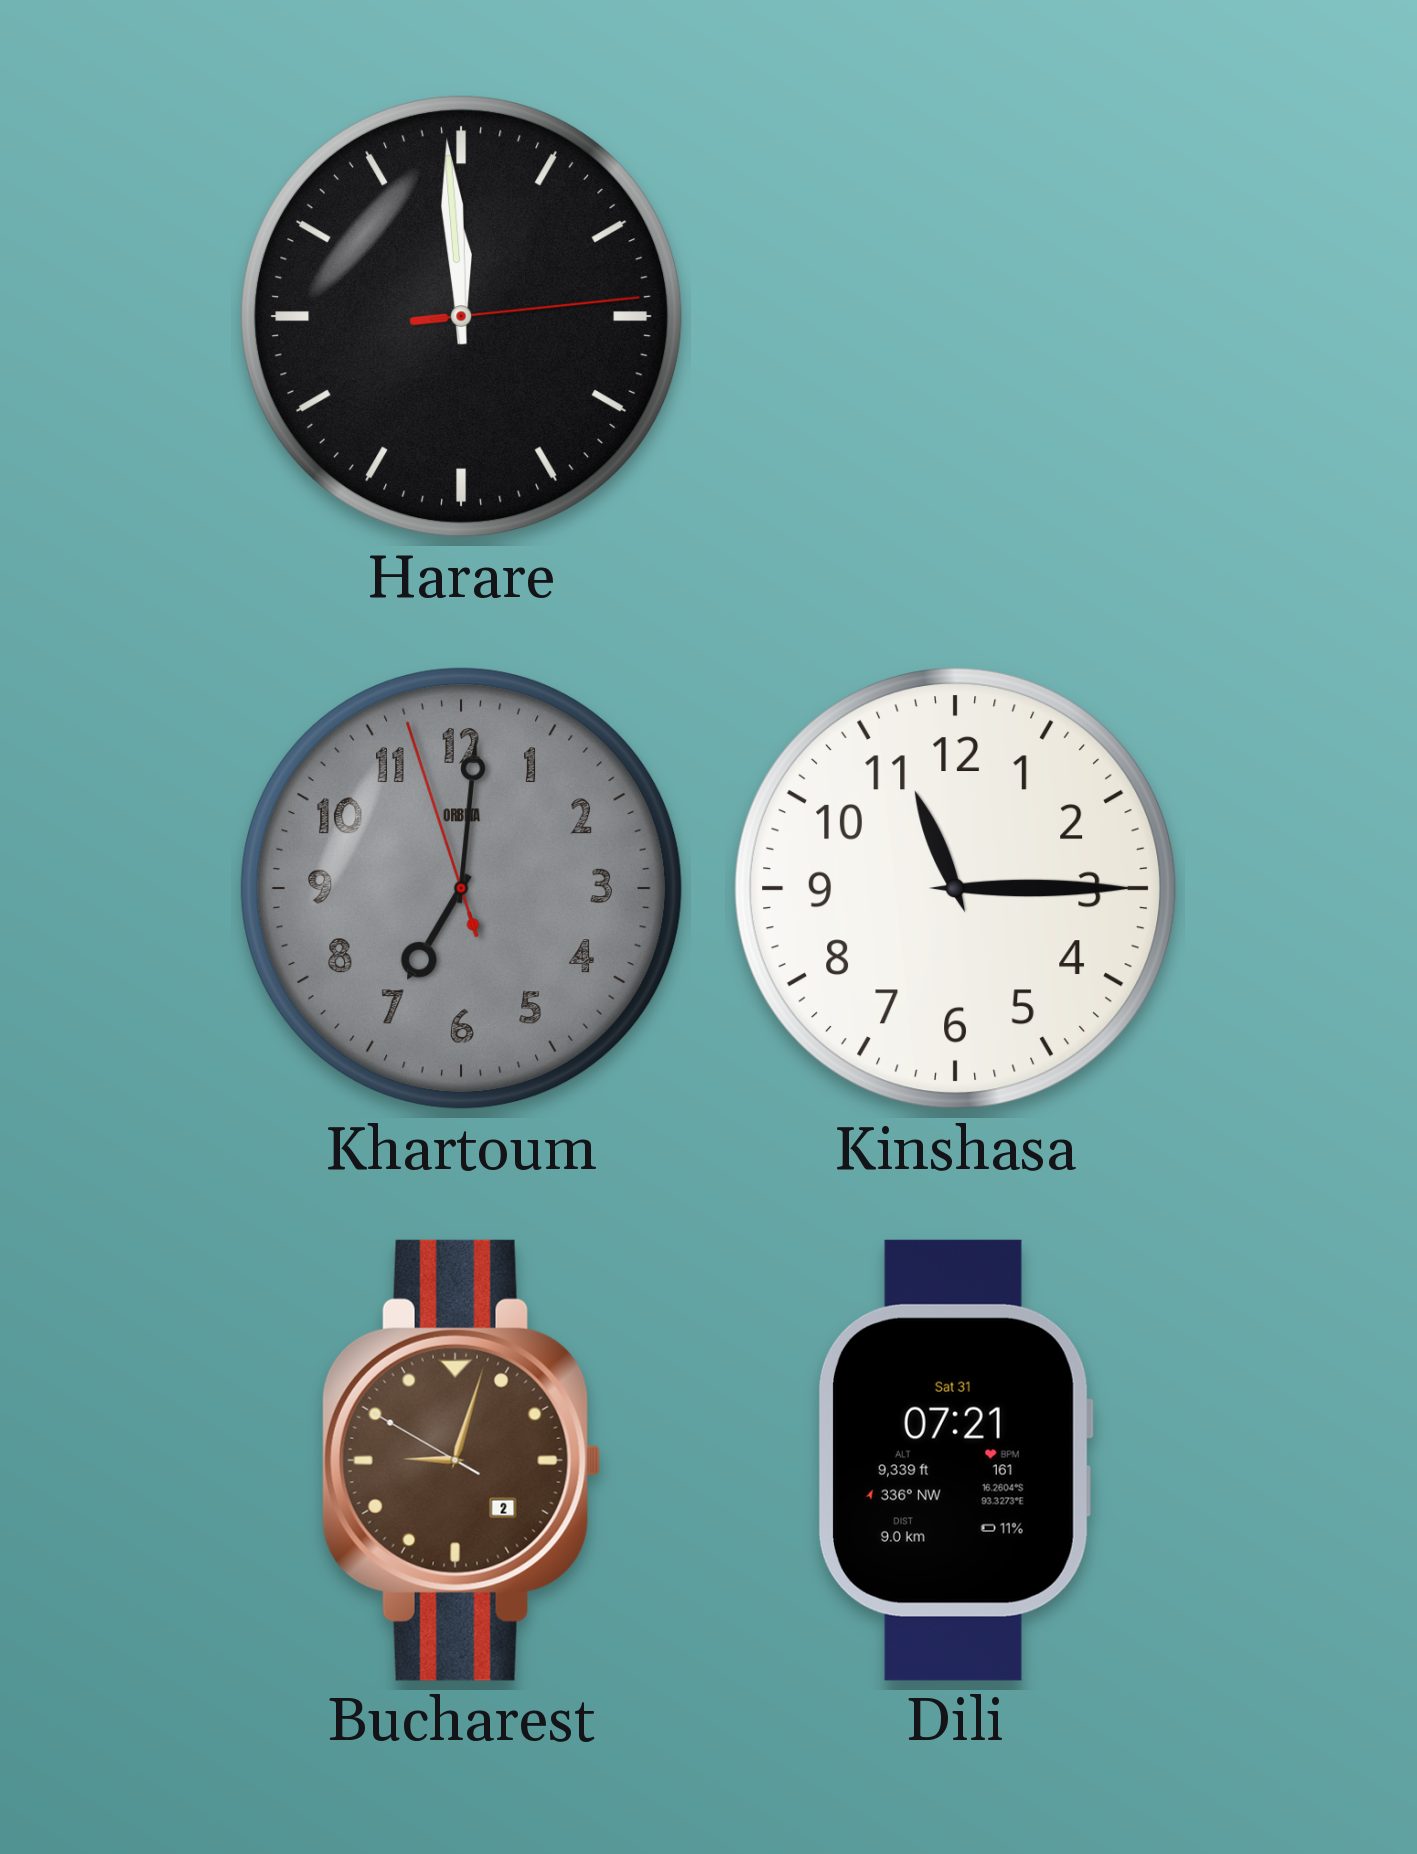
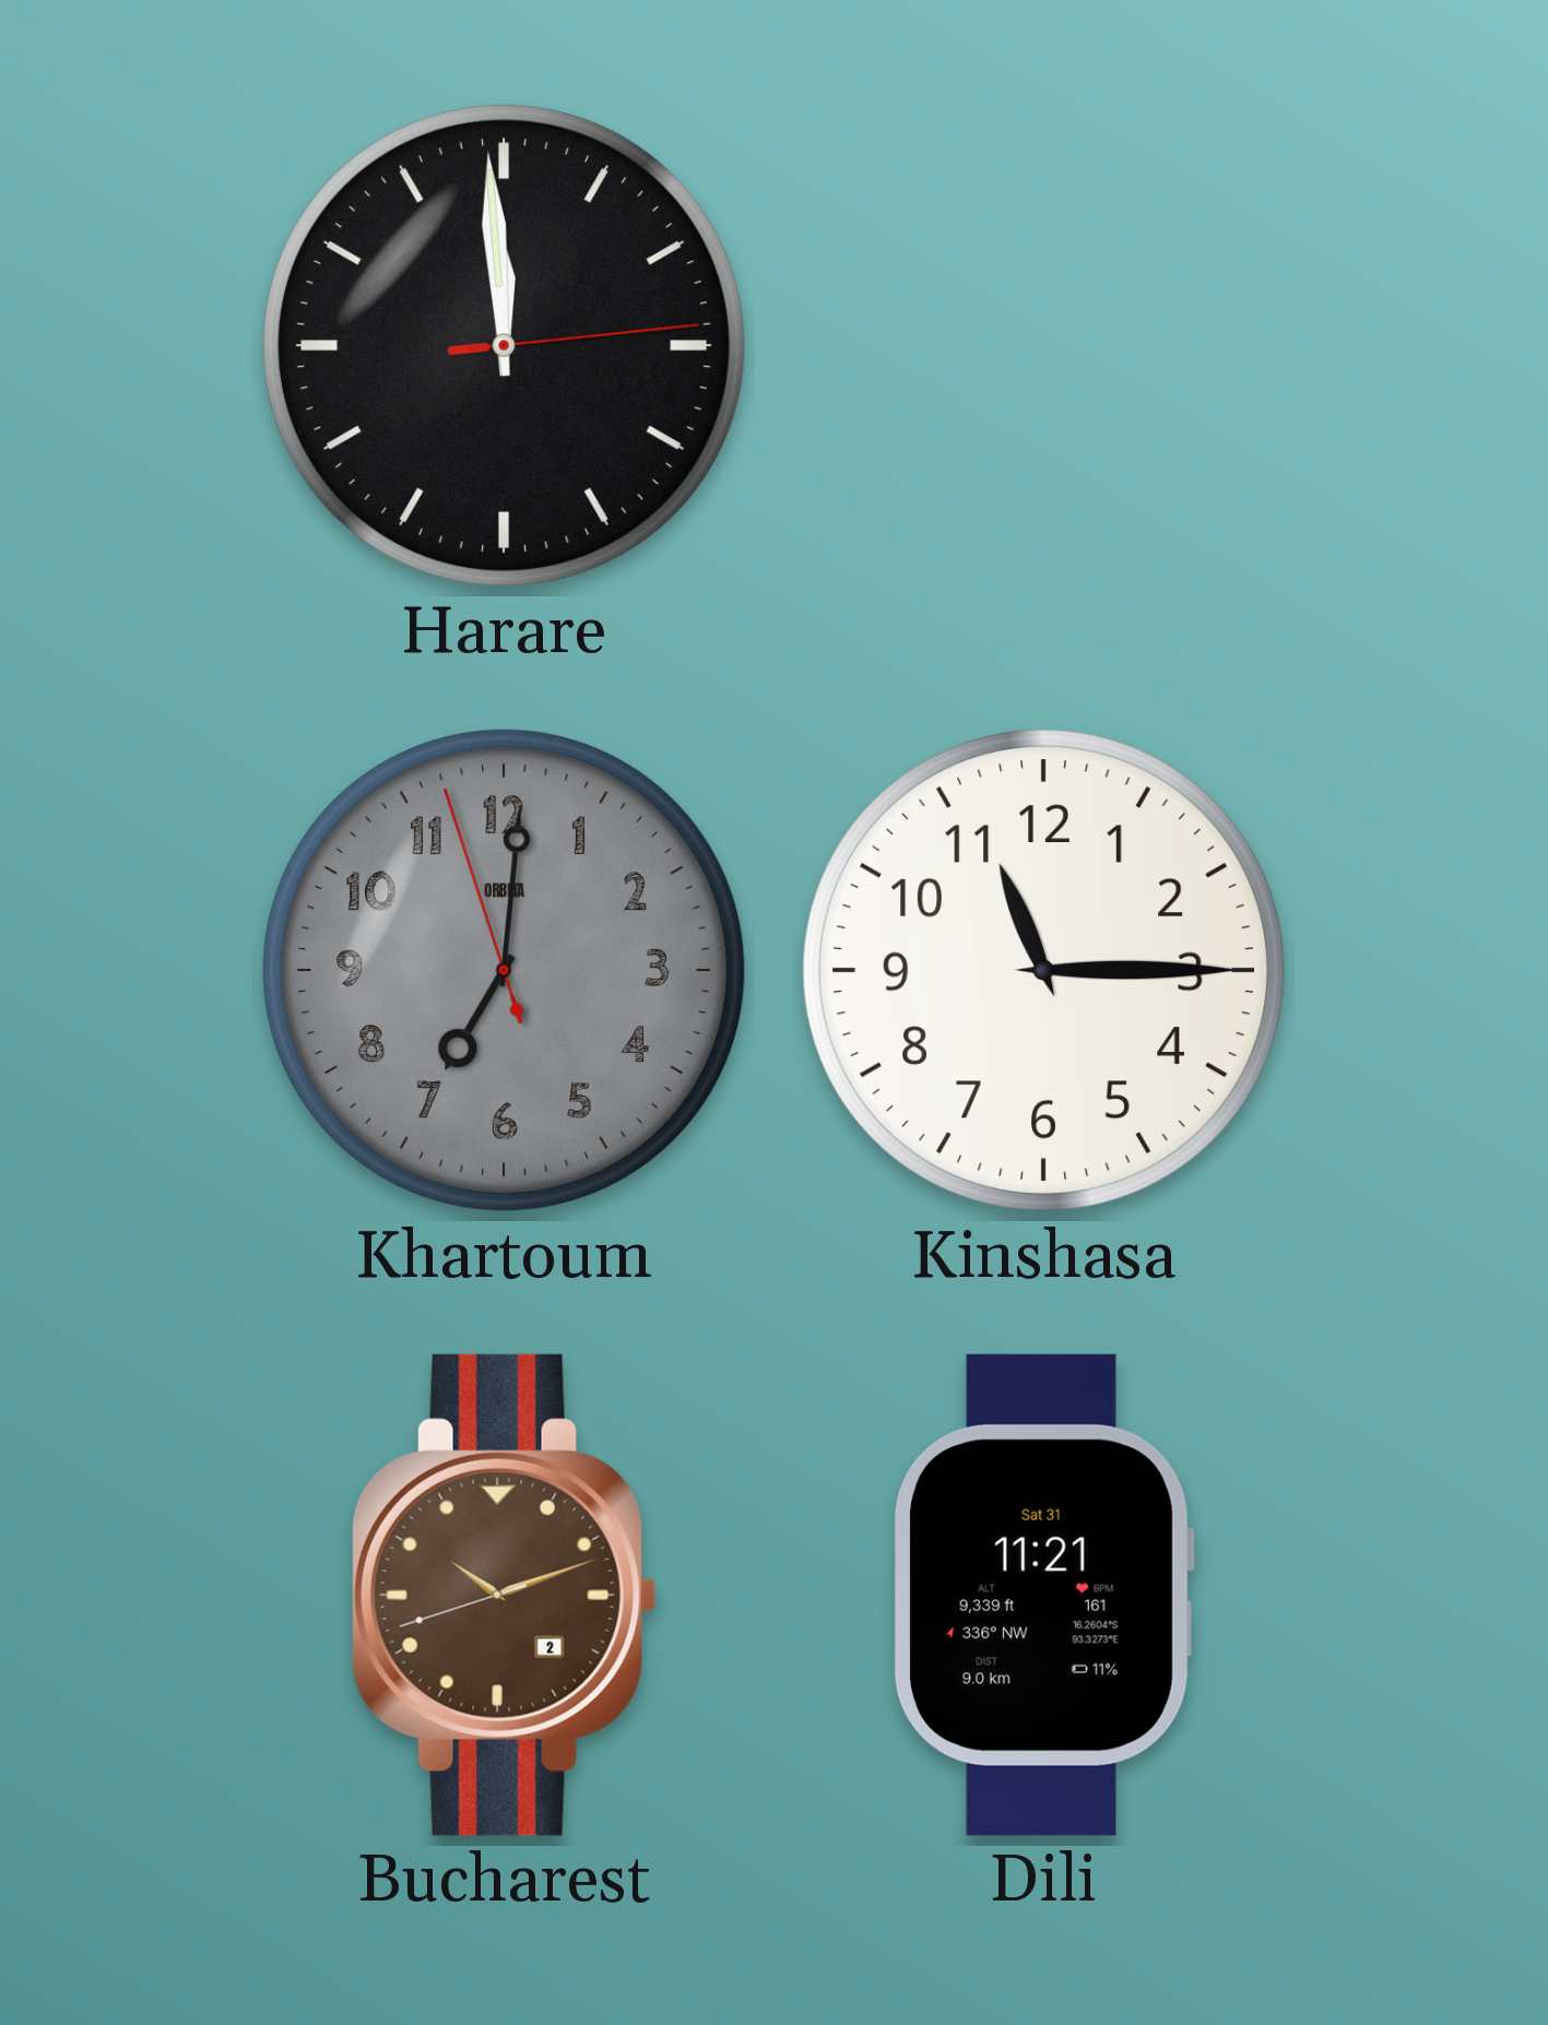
Bucharest: 9:02 -> 10:11
Dili: 07:21 -> 11:21
